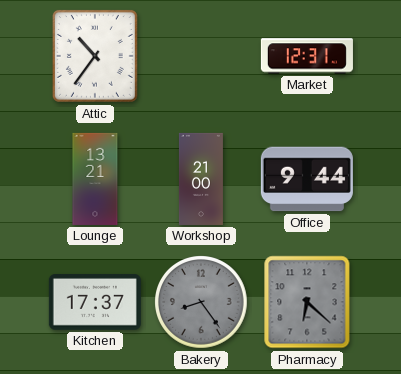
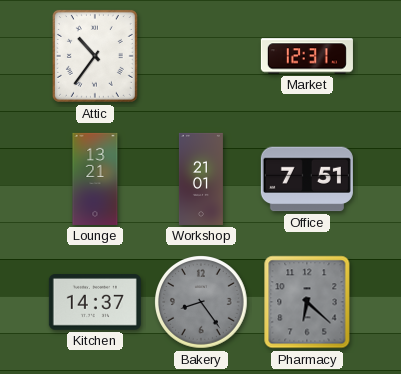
Workshop: 21:00 -> 21:01
Office: 9:44 -> 7:51
Kitchen: 17:37 -> 14:37
